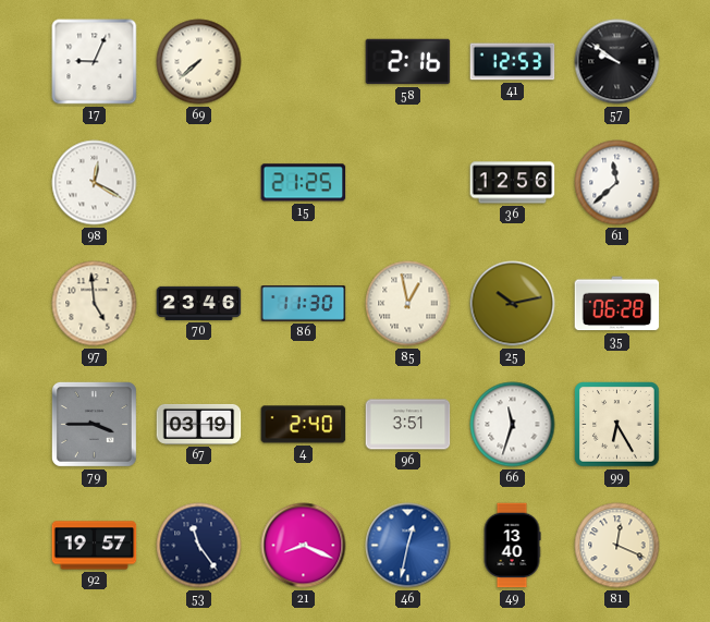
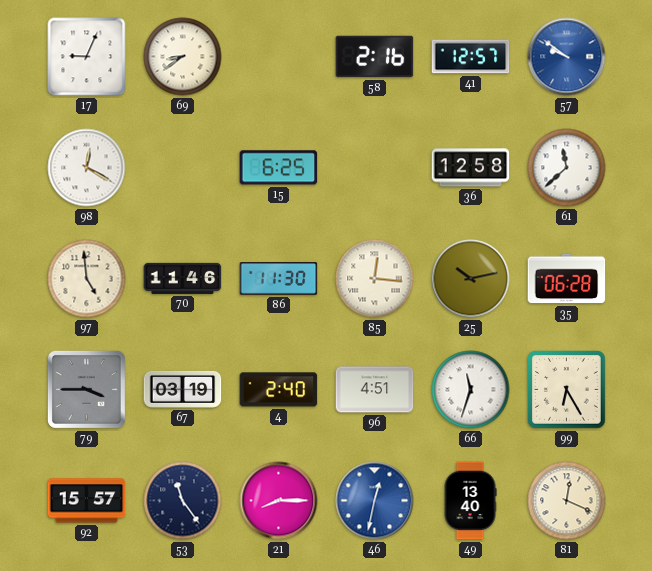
69: 7:38 -> 8:39
41: 12:53 -> 12:57
57 dial: black -> blue
15: 21:25 -> 6:25
36: 12:56 -> 12:58
70: 23:46 -> 11:46
85: 12:58 -> 12:16
96: 3:51 -> 4:51
92: 19:57 -> 15:57
21: 8:19 -> 8:15
